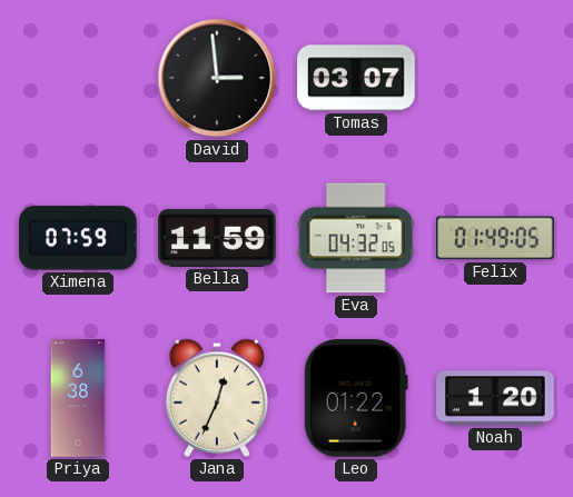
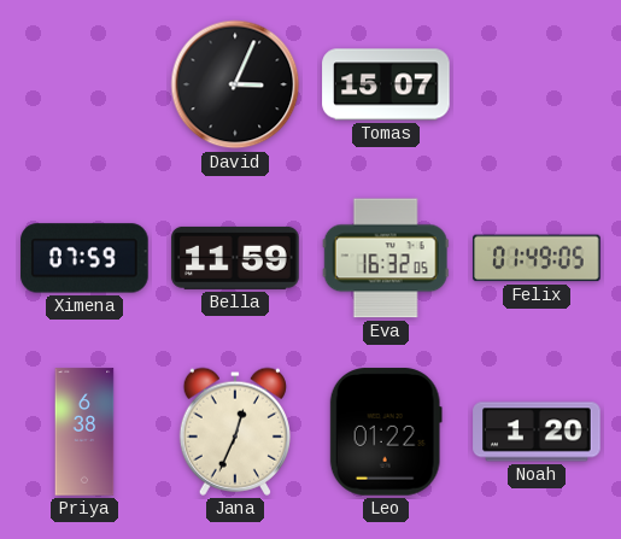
David: 2:59 -> 3:04
Tomas: 03:07 -> 15:07
Eva: 04:32 -> 16:32
